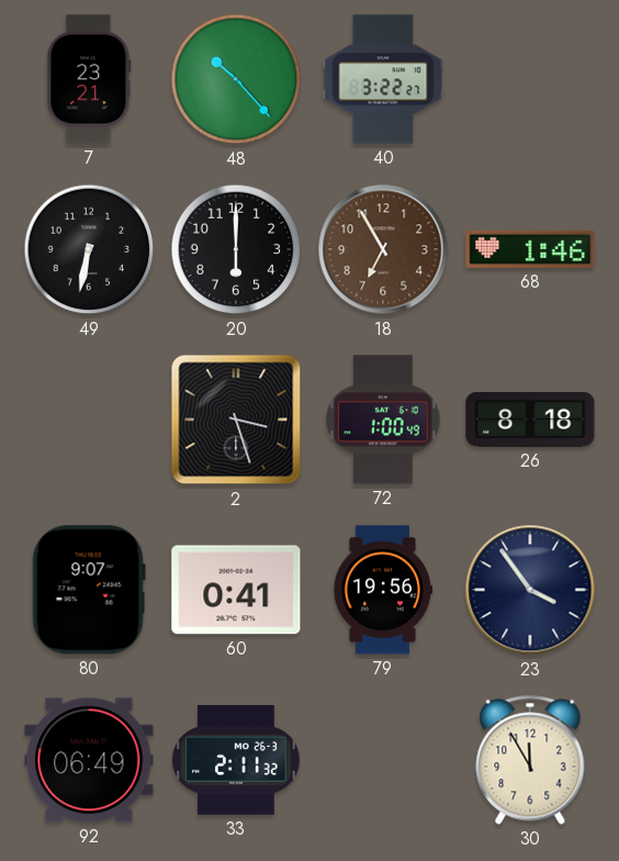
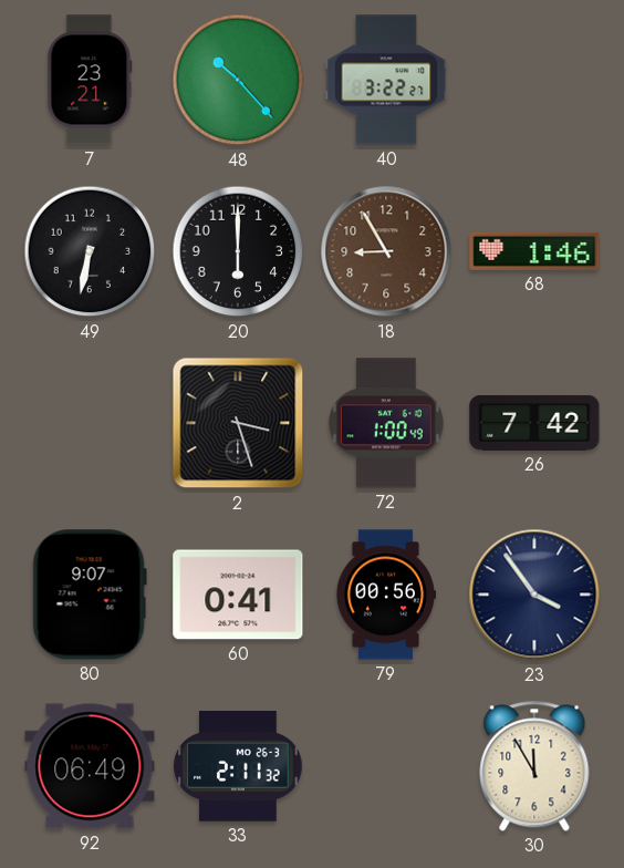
18: 6:55 -> 8:55
26: 8:18 -> 7:42
79: 19:56 -> 00:56
